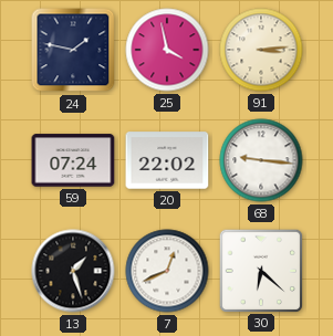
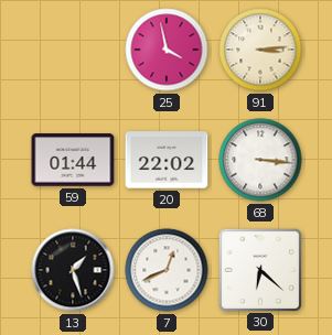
24: 1:47 -> none
59: 07:24 -> 01:44
68: 9:16 -> 3:16
